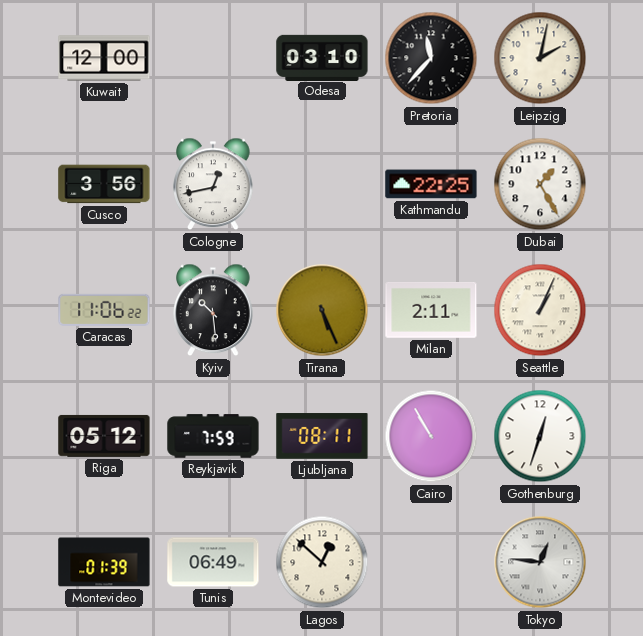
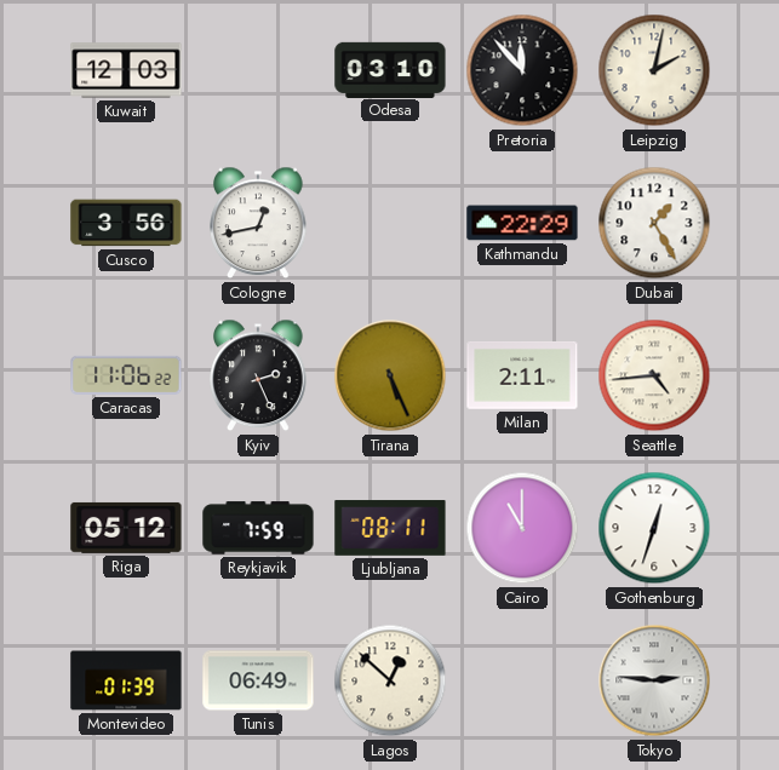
Kuwait: 12:00 -> 12:03
Pretoria: 11:37 -> 11:53
Kathmandu: 22:25 -> 22:29
Kyiv: 10:29 -> 2:26
Seattle: 1:04 -> 4:44
Cairo: 10:55 -> 11:00
Tokyo: 12:46 -> 2:46
